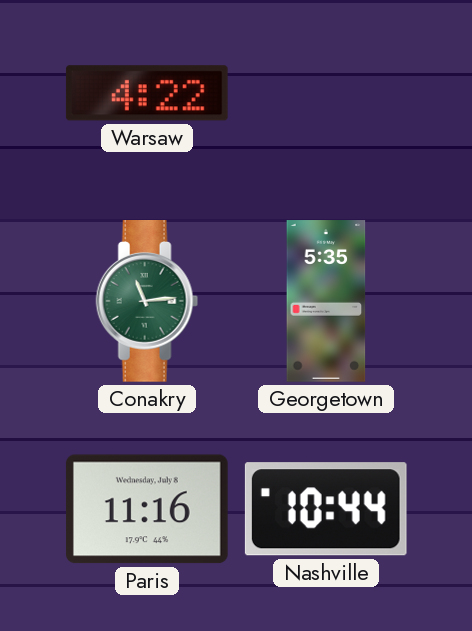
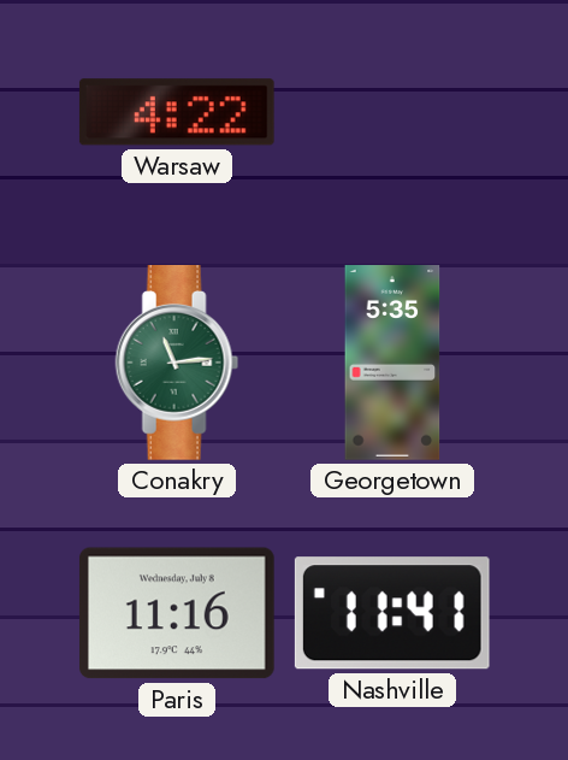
Nashville: 10:44 -> 11:41
